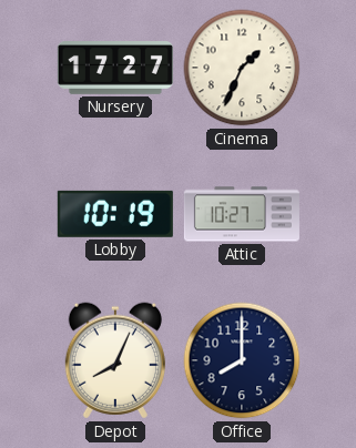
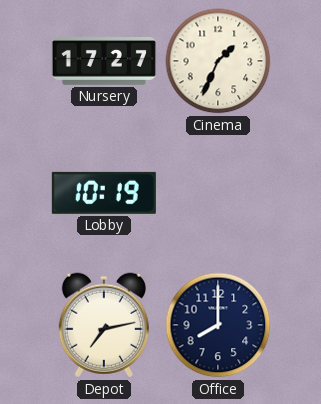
Attic: 10:27 -> none
Depot: 8:04 -> 7:13
